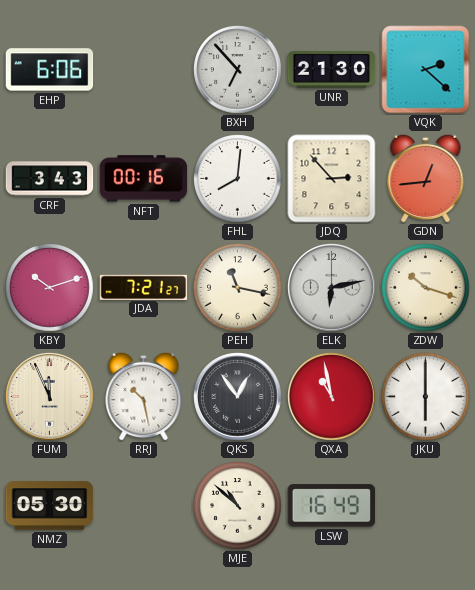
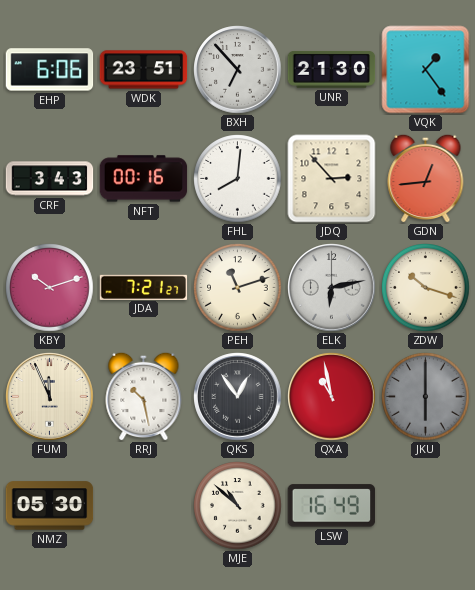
WDK: none -> 23:51
VQK: 2:22 -> 1:24
PEH: 11:17 -> 11:12
JKU dial: white -> grey
